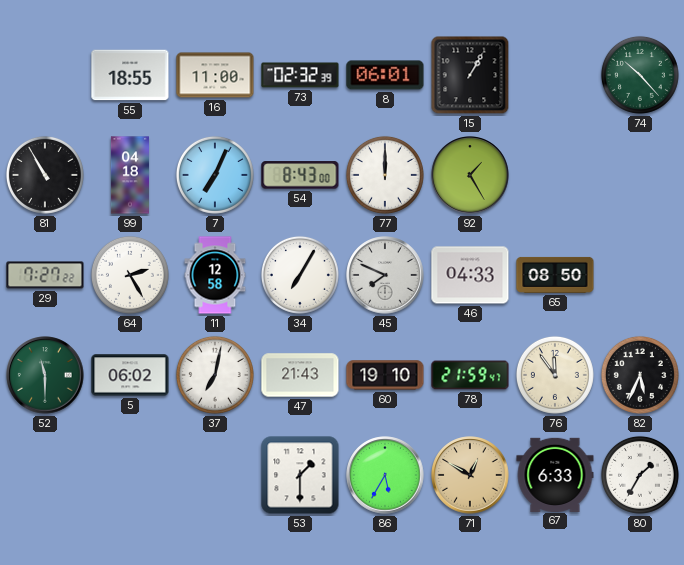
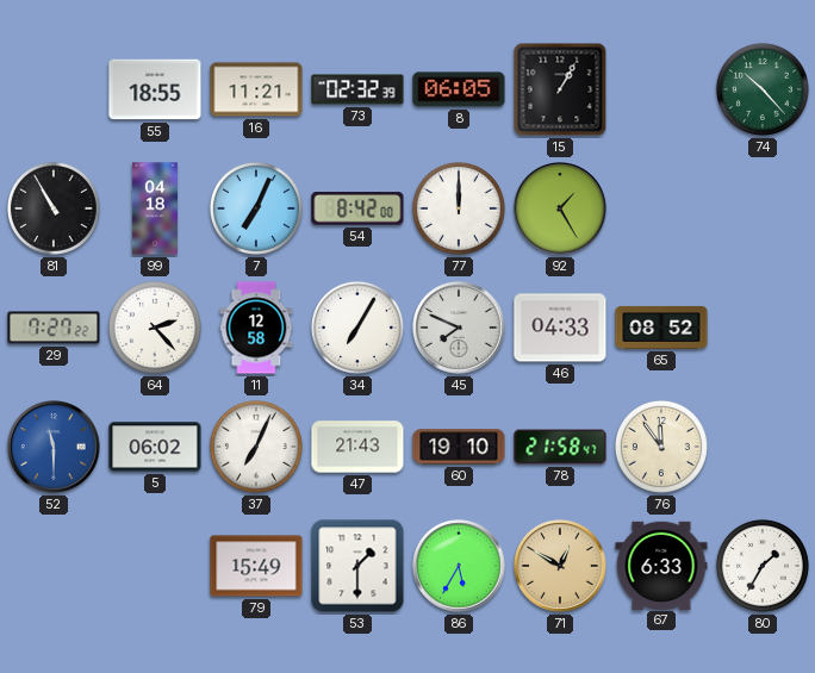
16: 11:00 -> 11:21
8: 06:01 -> 06:05
54: 8:43 -> 8:42
64: 2:25 -> 2:23
65: 08:50 -> 08:52
52 dial: green -> blue
37: 7:02 -> 7:04
78: 21:59 -> 21:58
82: 5:34 -> none
79: none -> 15:49
